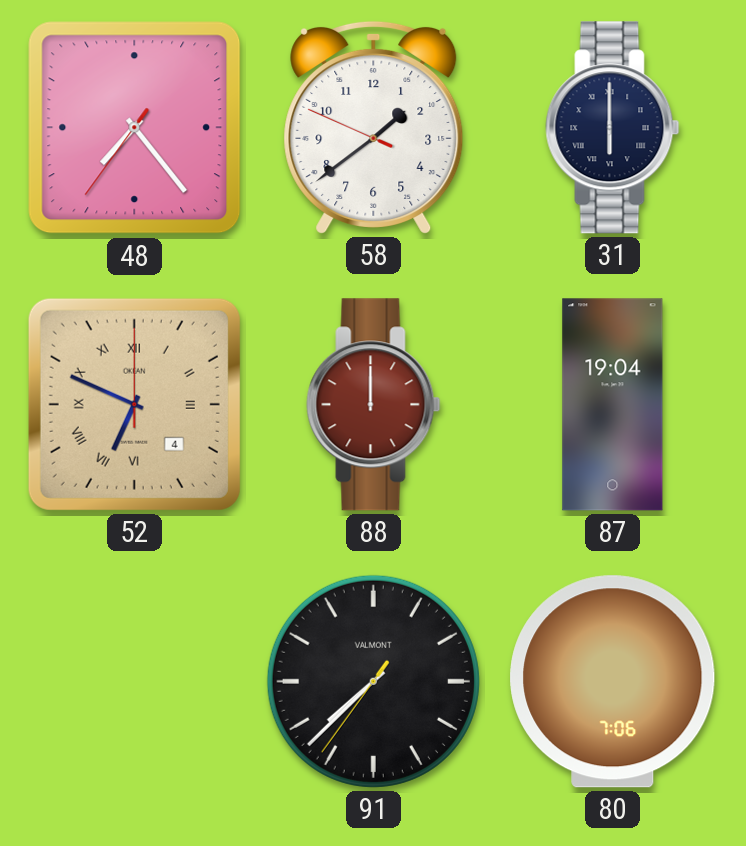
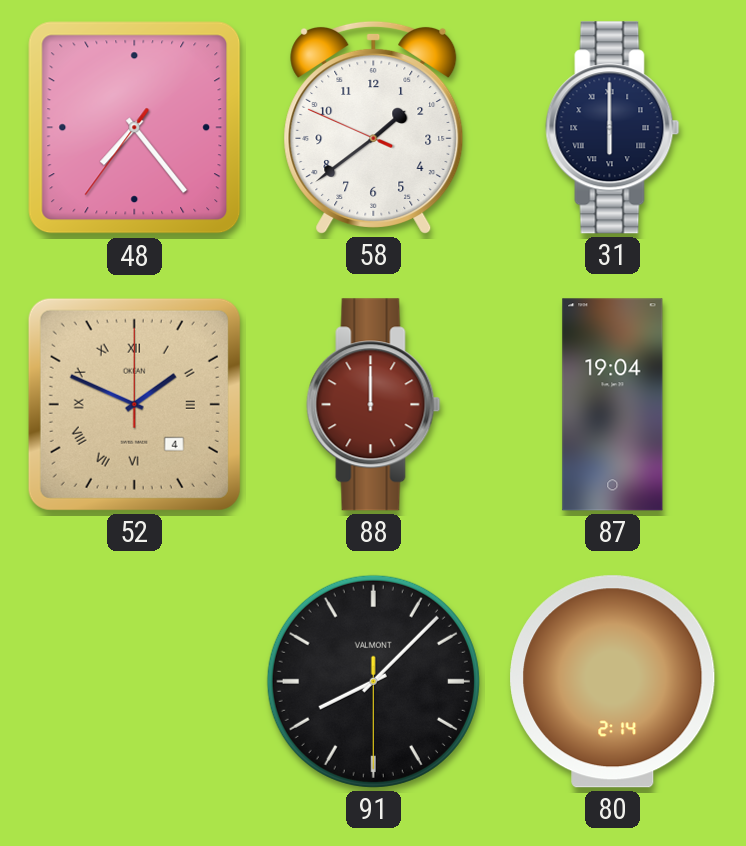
52: 6:49 -> 1:49
91: 7:37 -> 8:07
80: 7:06 -> 2:14
